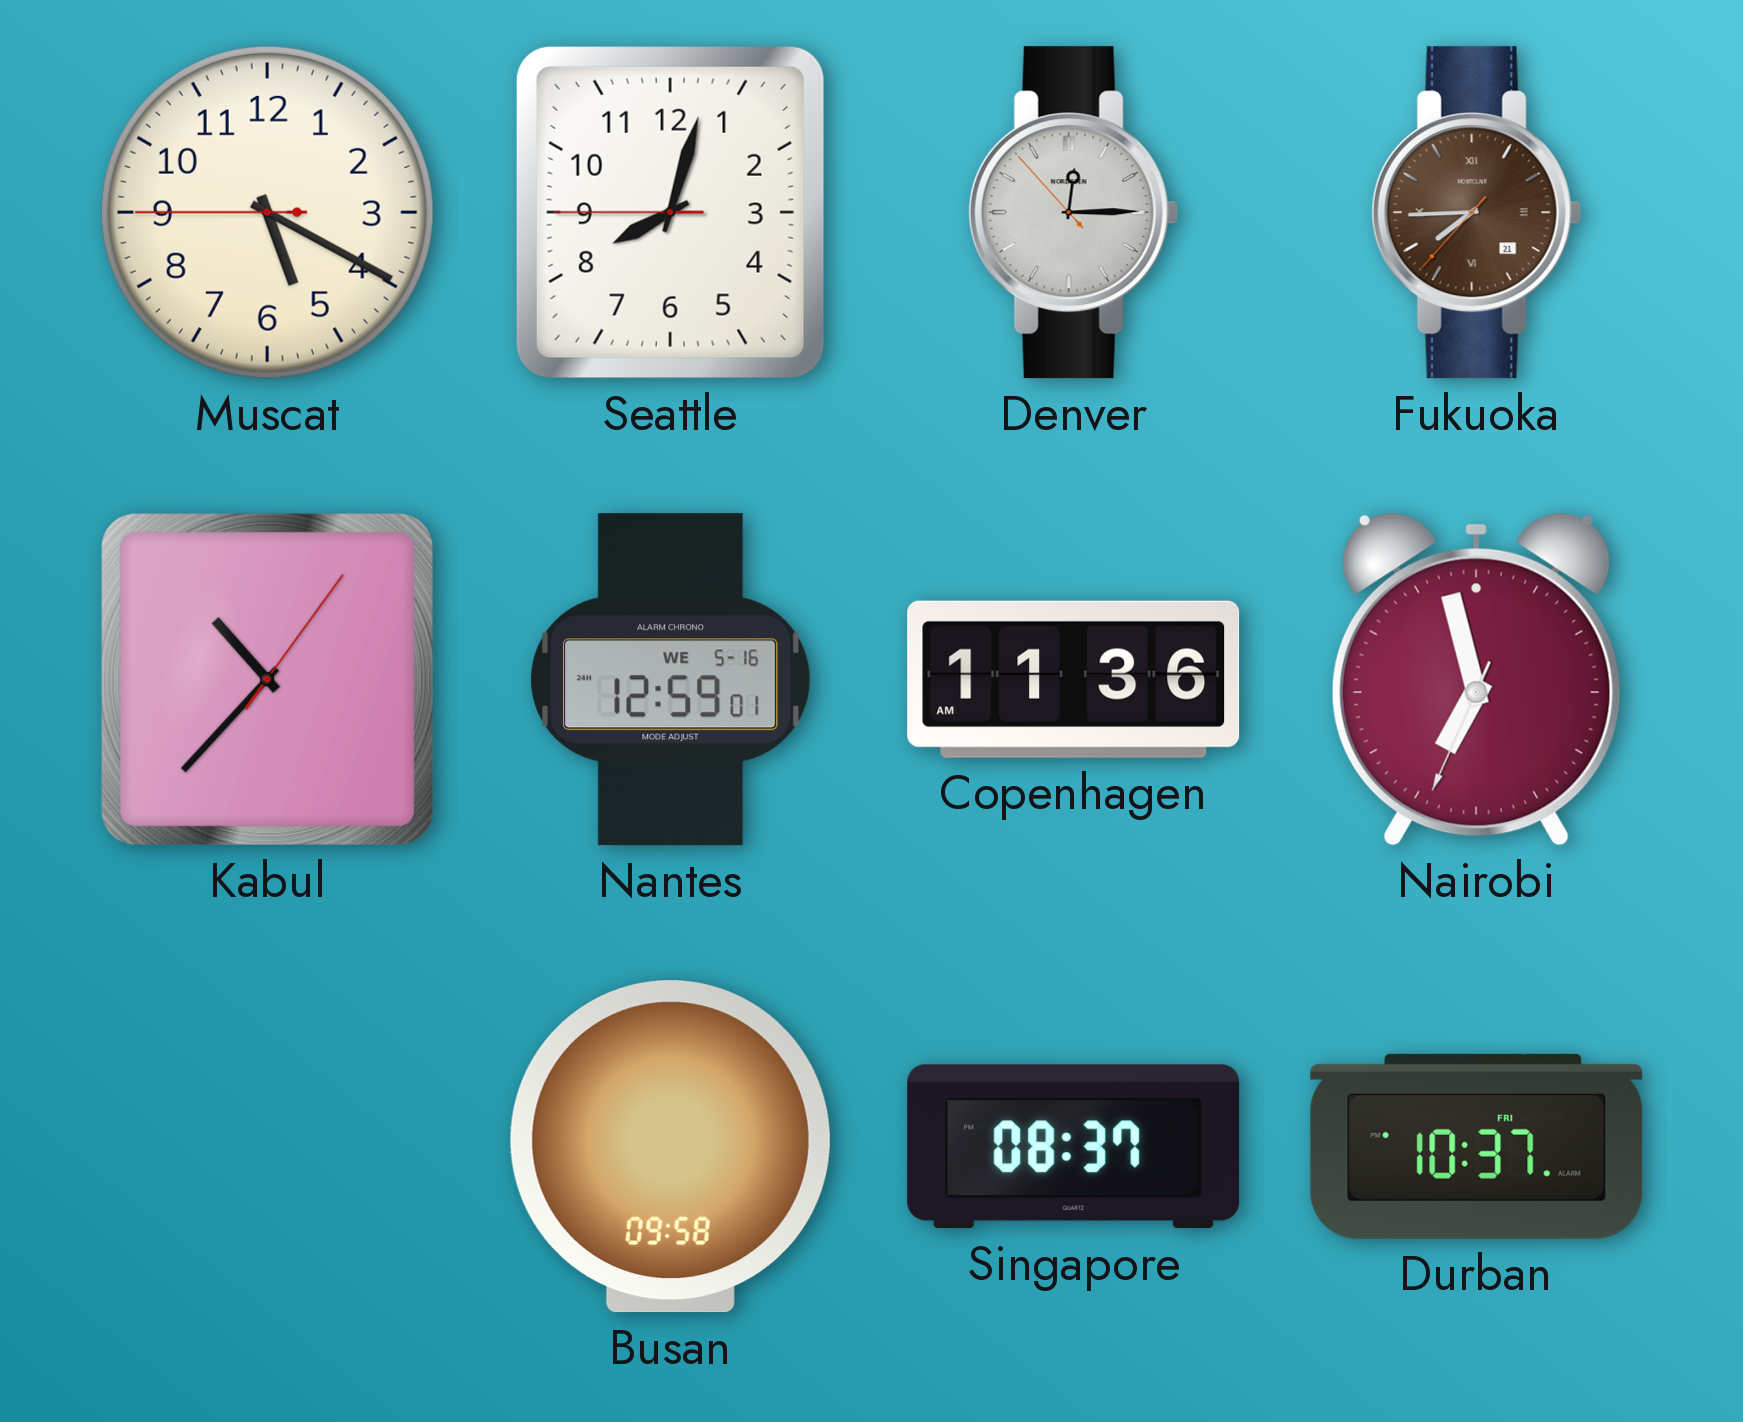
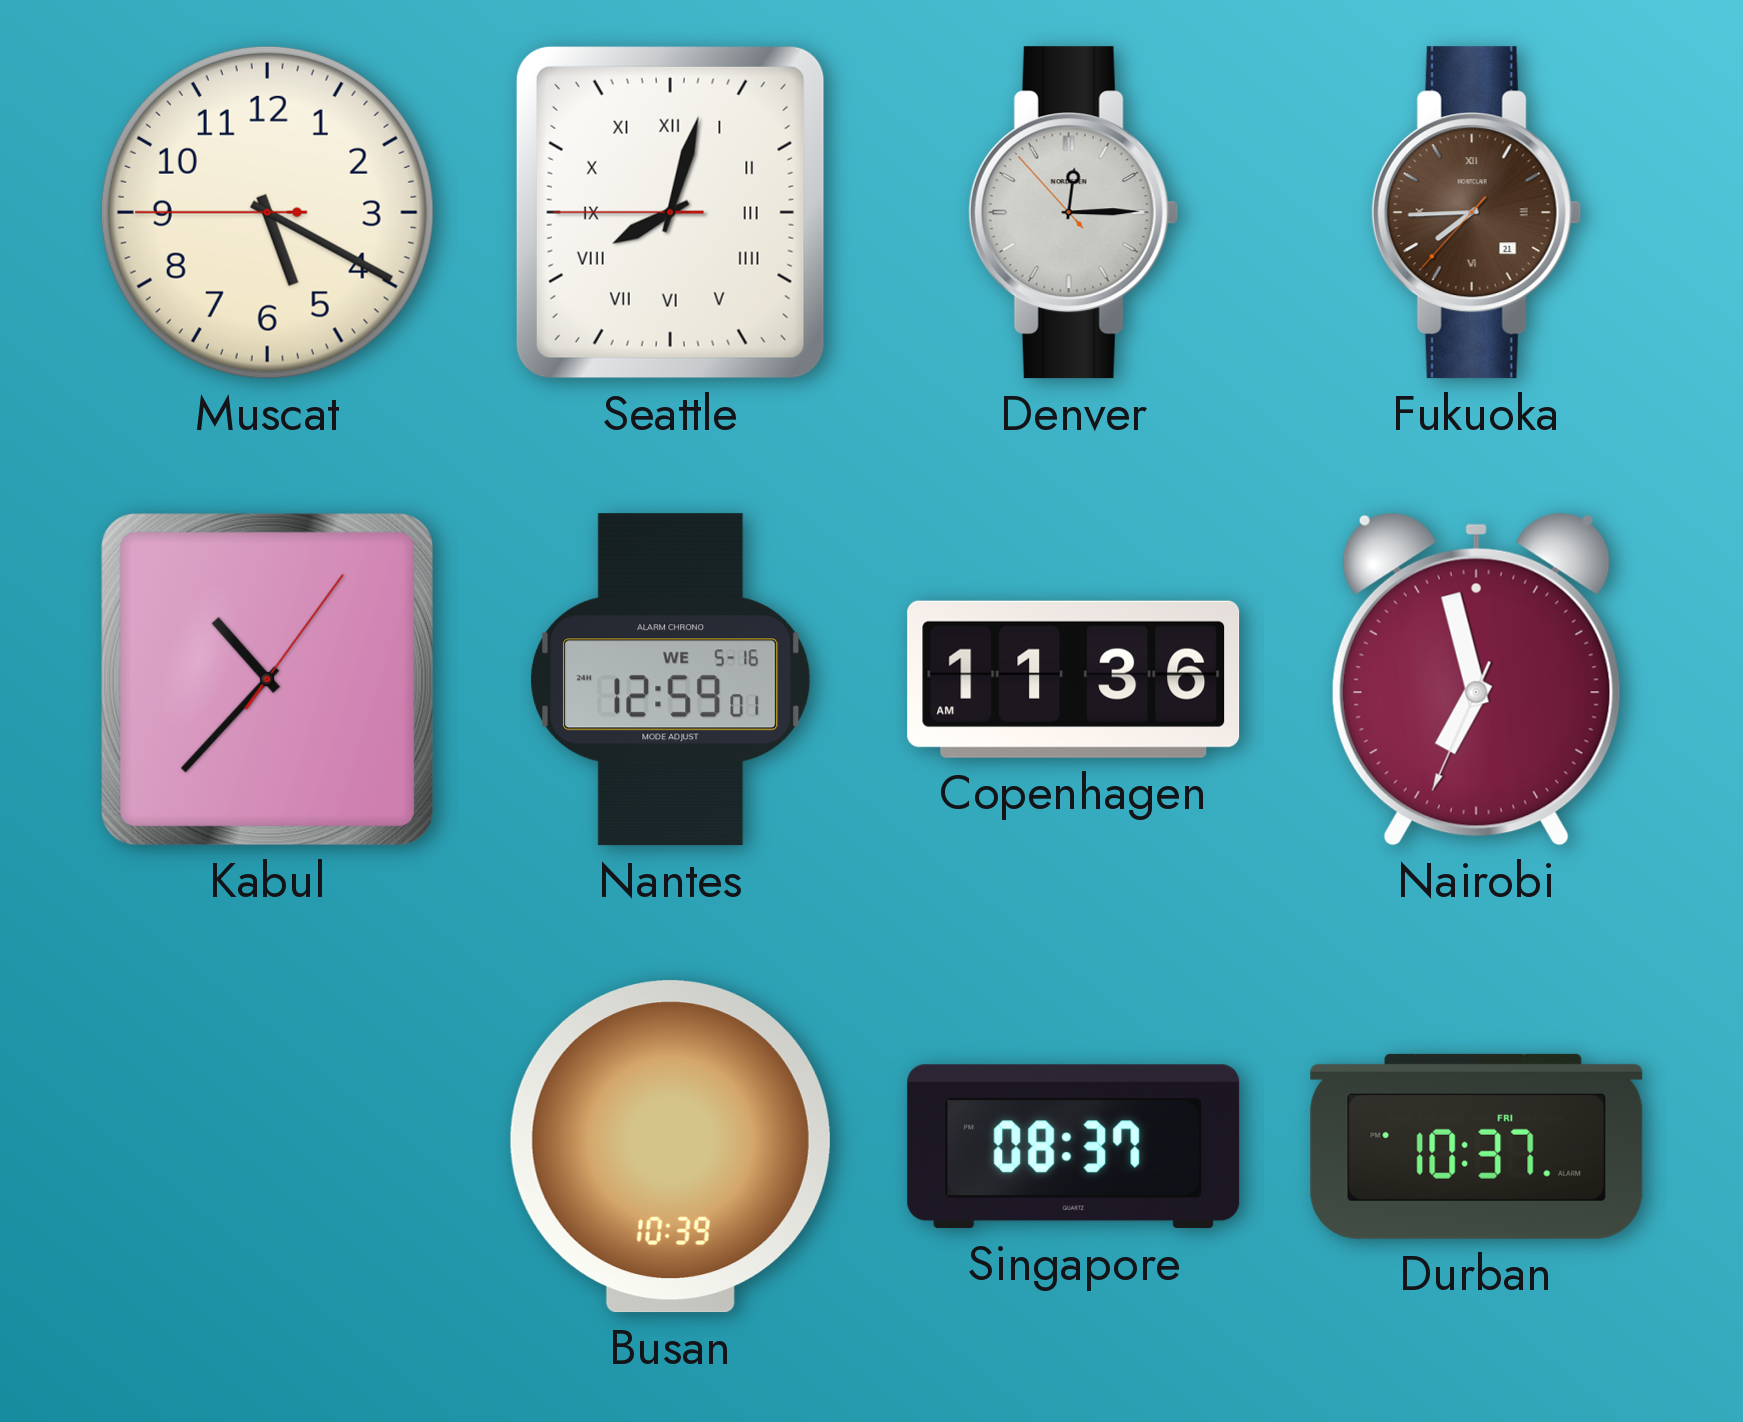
Seattle numerals: Arabic -> Roman
Busan: 09:58 -> 10:39
